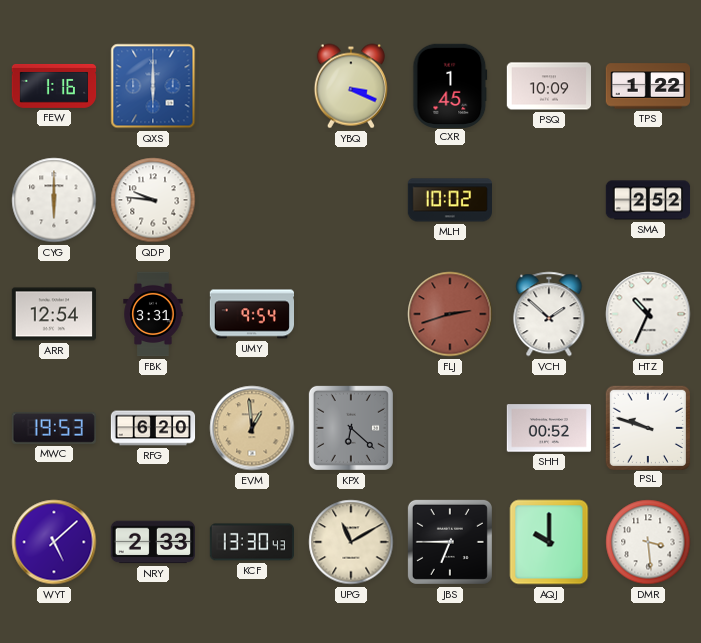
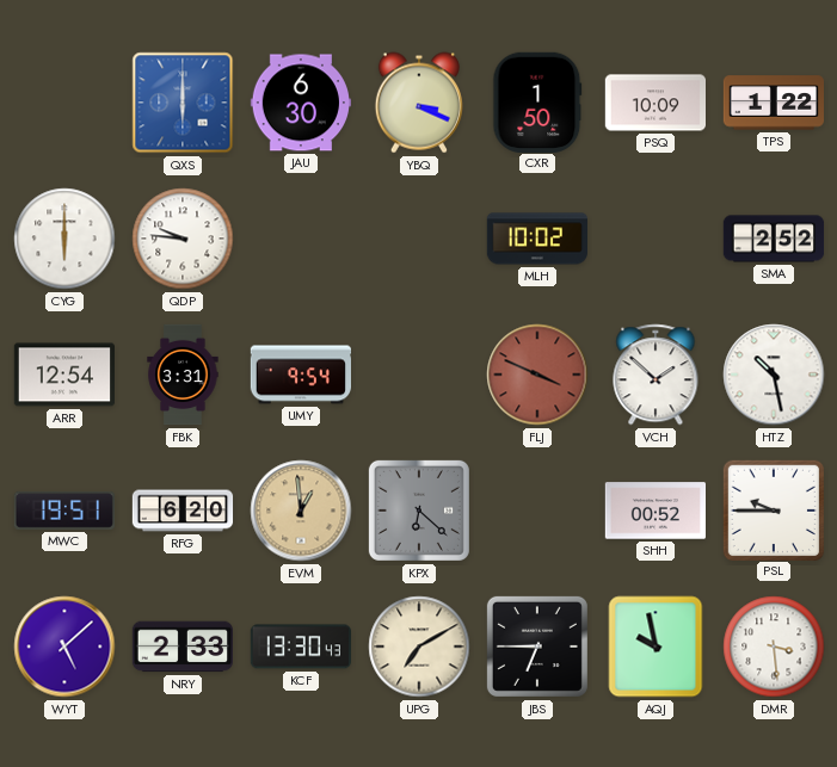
FEW: 1:16 -> none
JAU: none -> 6:30
CXR: 1:45 -> 1:50
FLJ: 2:42 -> 3:49
HTZ: 10:34 -> 10:28
MWC: 19:53 -> 19:51
PSL: 9:48 -> 9:45
UPG: 11:10 -> 7:10
AQJ: 10:00 -> 9:58
